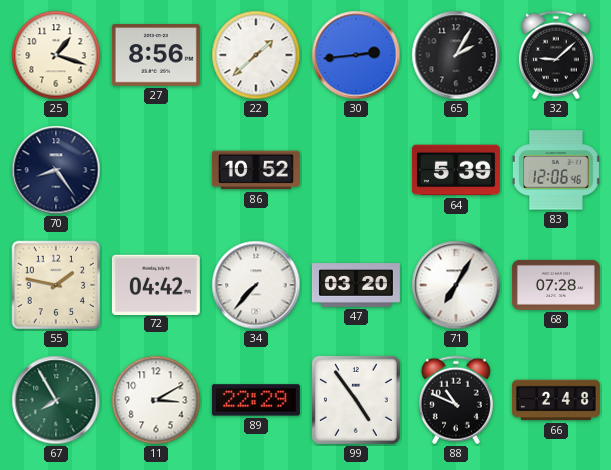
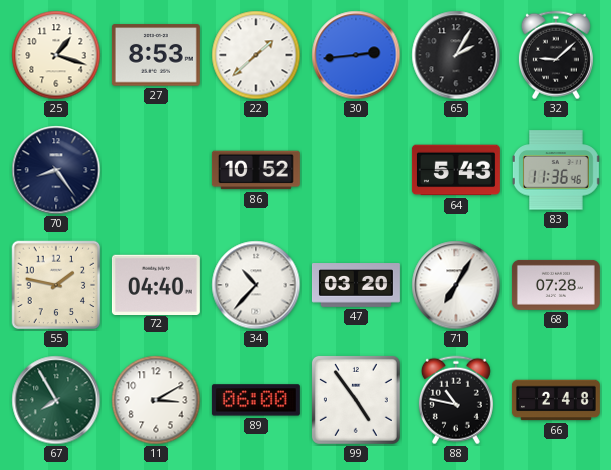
27: 8:56 -> 8:53
64: 5:39 -> 5:43
83: 12:06 -> 11:36
72: 04:42 -> 04:40
34: 7:37 -> 10:37
89: 22:29 -> 06:00
88: 10:49 -> 10:47
